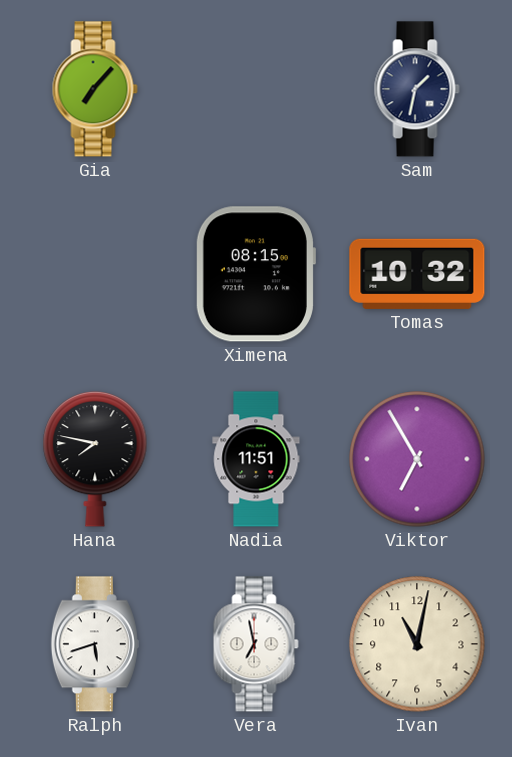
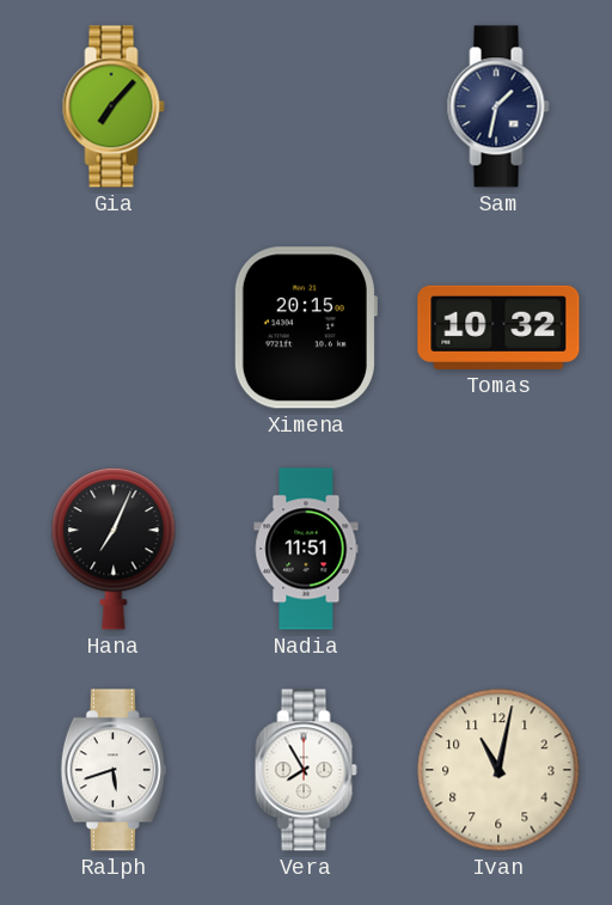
Ximena: 08:15 -> 20:15
Hana: 7:47 -> 7:04
Viktor: 6:55 -> none
Vera: 6:58 -> 7:55
